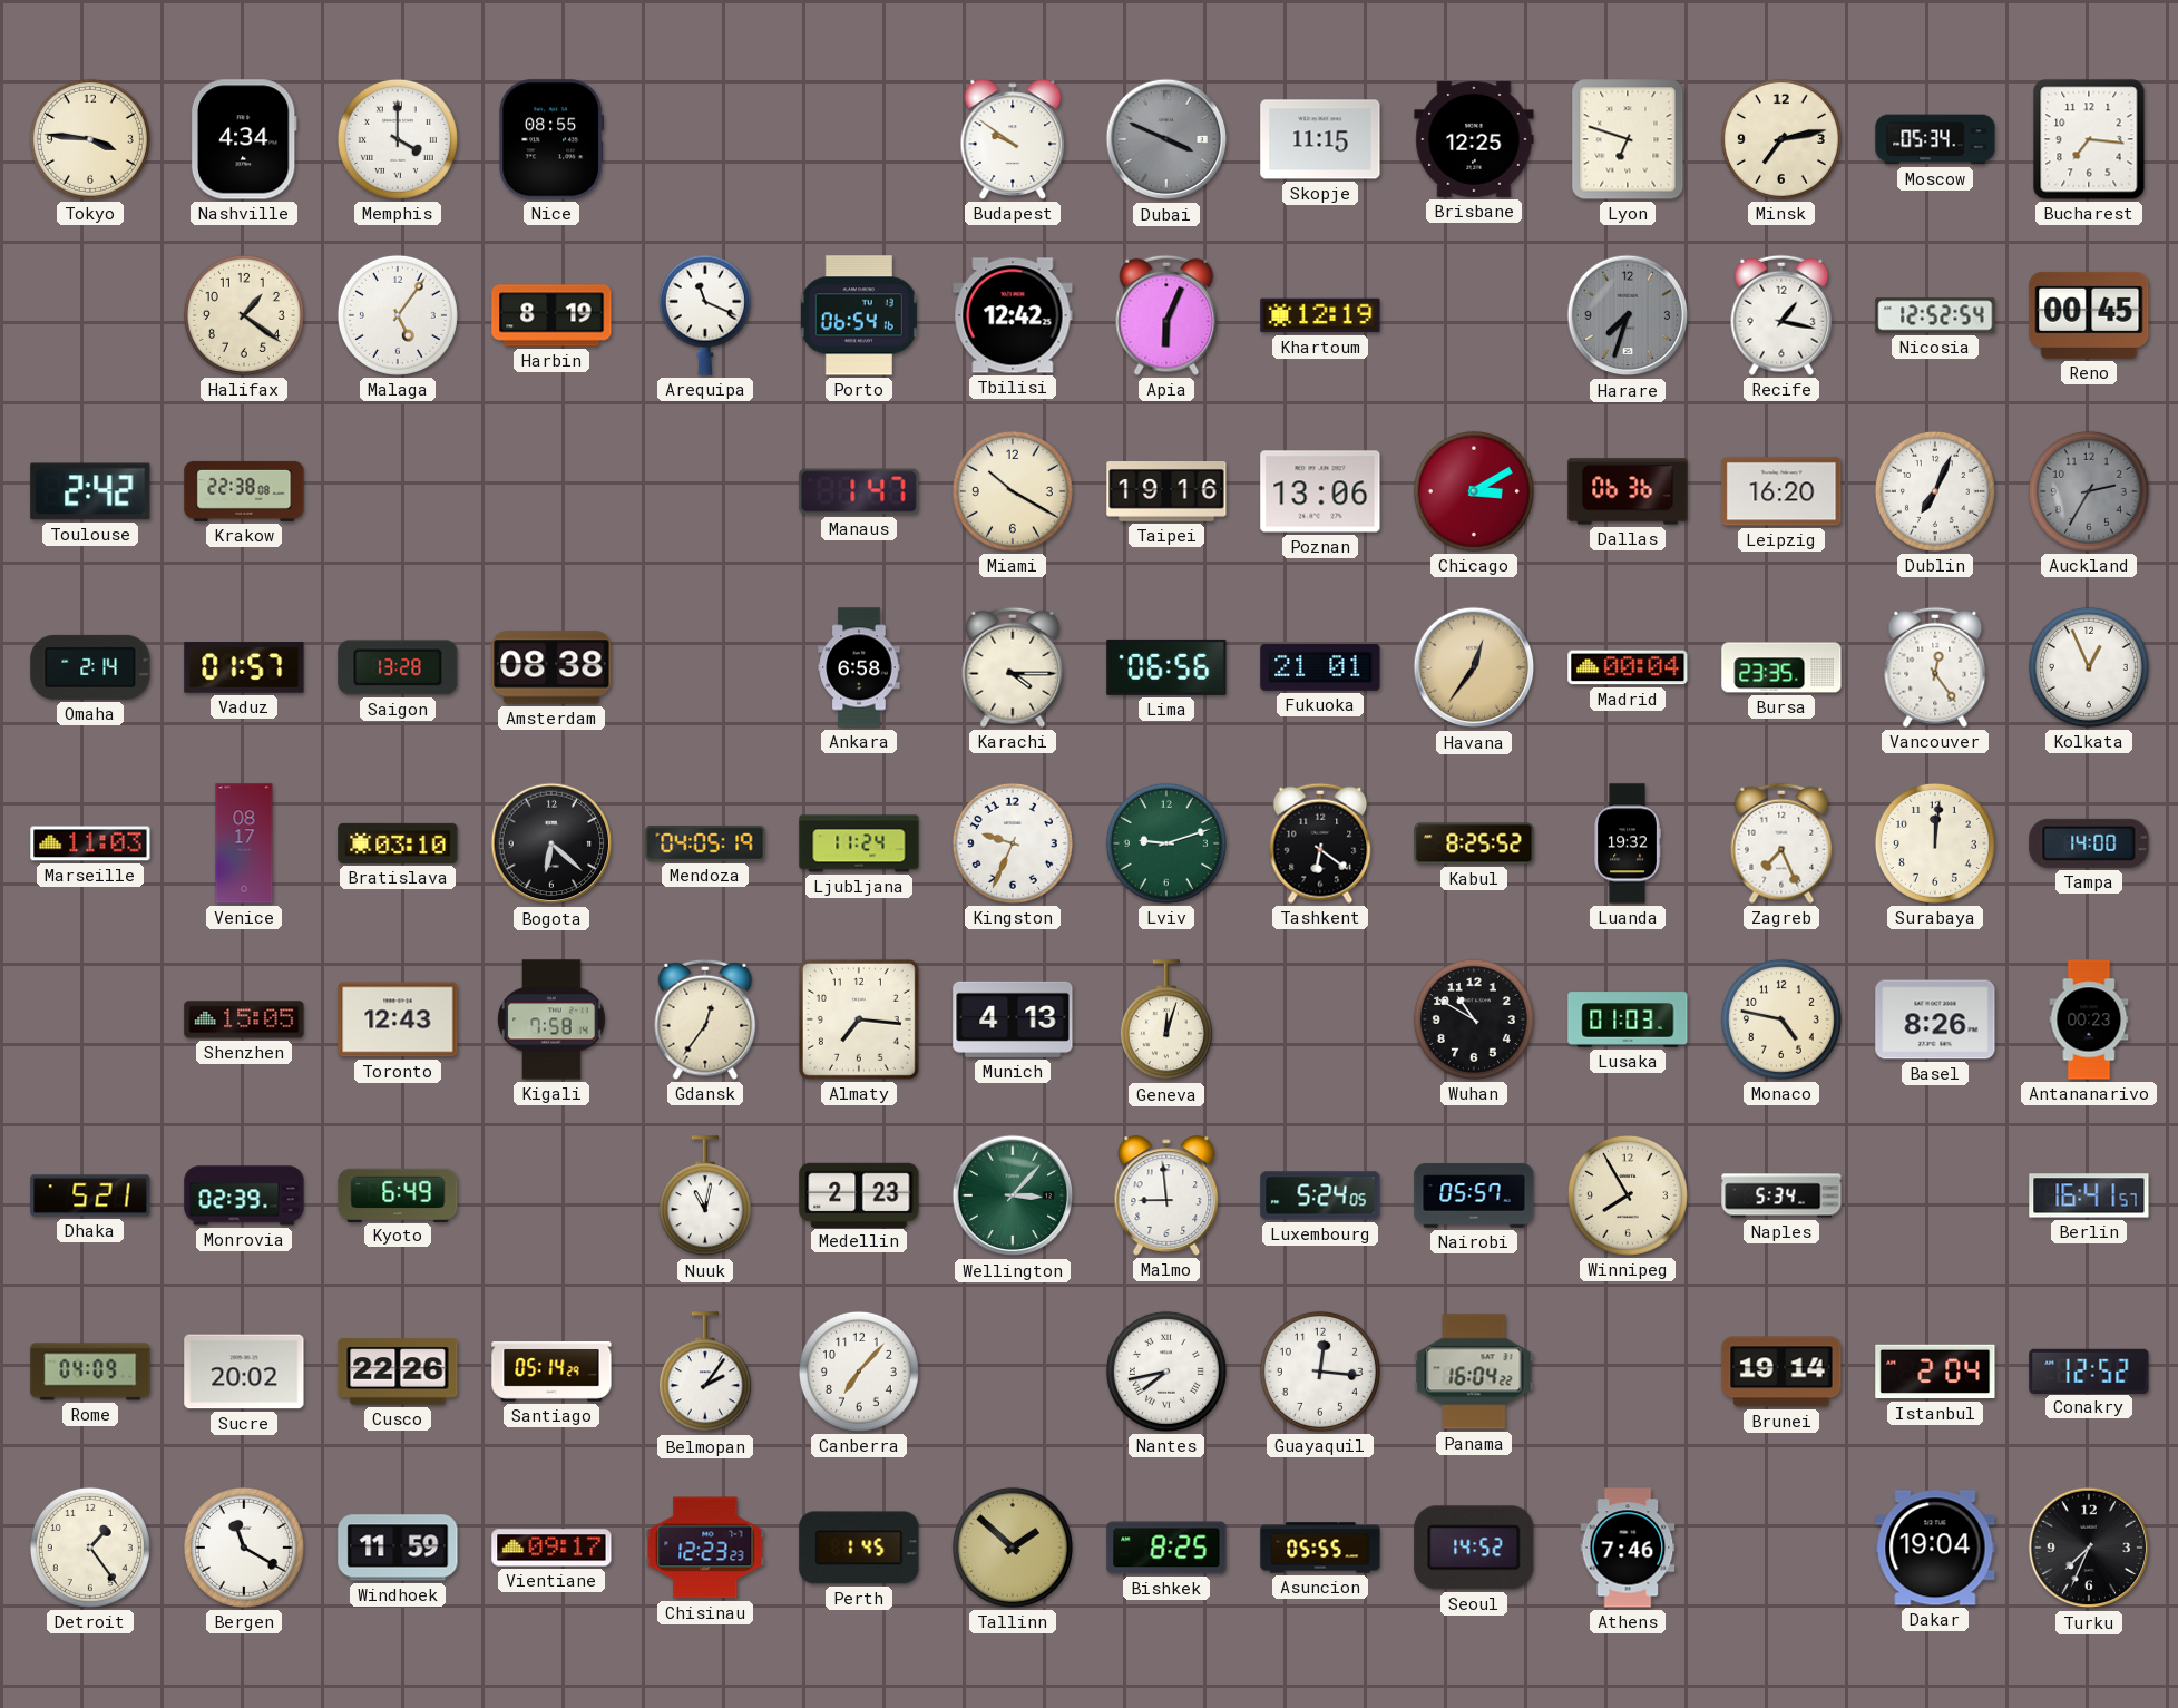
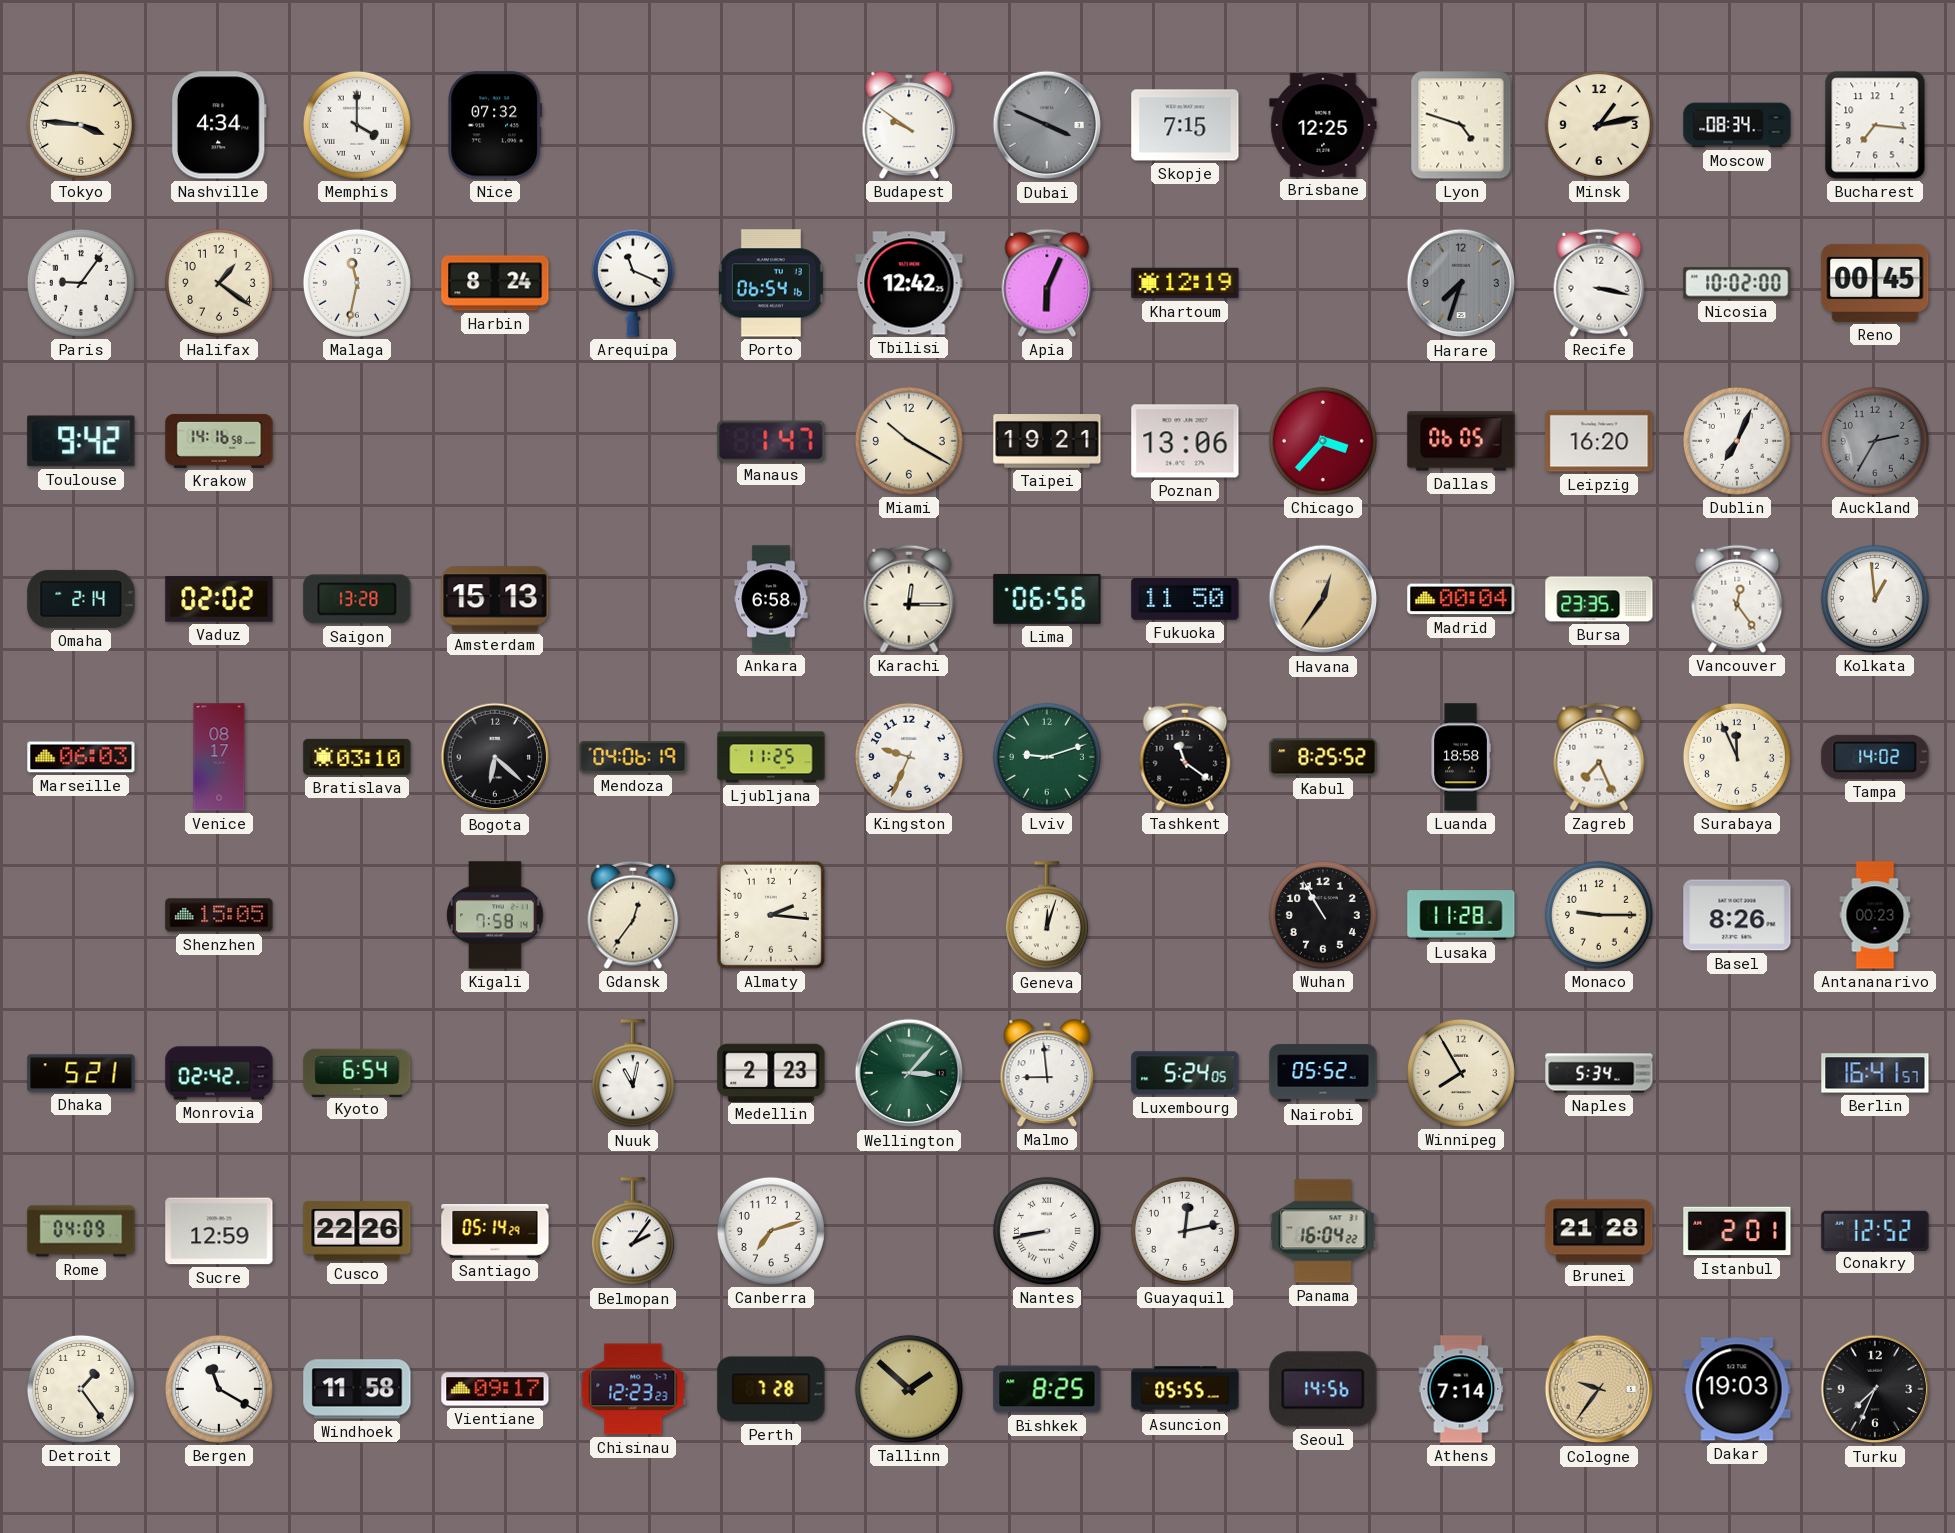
Nice: 08:55 -> 07:32
Skopje: 11:15 -> 7:15
Lyon: 6:48 -> 4:48
Minsk: 7:13 -> 1:13
Moscow: 05:34 -> 08:34
Paris: none -> 9:06
Malaga: 5:06 -> 11:32
Harbin: 8:19 -> 8:24
Recife: 1:17 -> 3:17
Nicosia: 12:52 -> 10:02
Toulouse: 2:42 -> 9:42
Krakow: 22:38 -> 14:16
Taipei: 19:16 -> 19:21
Chicago: 3:10 -> 3:37
Dallas: 06:36 -> 06:05
Vaduz: 01:57 -> 02:02
Amsterdam: 08:38 -> 15:13
Karachi: 4:15 -> 12:15
Fukuoka: 21:01 -> 11:50
Kolkata: 12:56 -> 12:59
Marseille: 11:03 -> 06:03
Mendoza: 04:05 -> 04:06
Ljubljana: 11:24 -> 11:25
Tashkent: 6:21 -> 11:21
Luanda: 19:32 -> 18:58
Surabaya: 12:01 -> 11:56
Tampa: 14:00 -> 14:02
Toronto: 12:43 -> none
Almaty: 7:16 -> 2:16
Munich: 4:13 -> none
Wuhan: 10:50 -> 10:55
Lusaka: 01:03 -> 11:28
Monaco: 4:47 -> 9:15
Monrovia: 02:39 -> 02:42
Kyoto: 6:49 -> 6:54
Nairobi: 05:57 -> 05:52
Sucre: 20:02 -> 12:59
Canberra: 7:07 -> 7:12
Nantes: 7:43 -> 8:43
Guayaquil: 12:16 -> 12:13
Brunei: 19:14 -> 21:28
Istanbul: 2:04 -> 2:01
Windhoek: 11:59 -> 11:58
Perth: 1:45 -> 7:28
Seoul: 14:52 -> 14:56
Athens: 7:46 -> 7:14
Cologne: none -> 9:36
Dakar: 19:04 -> 19:03
